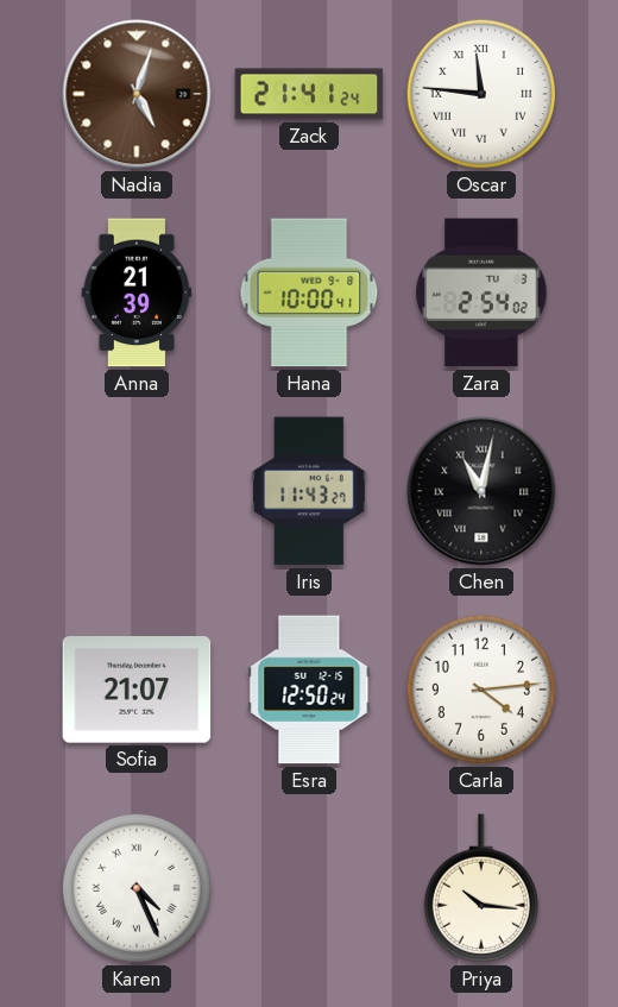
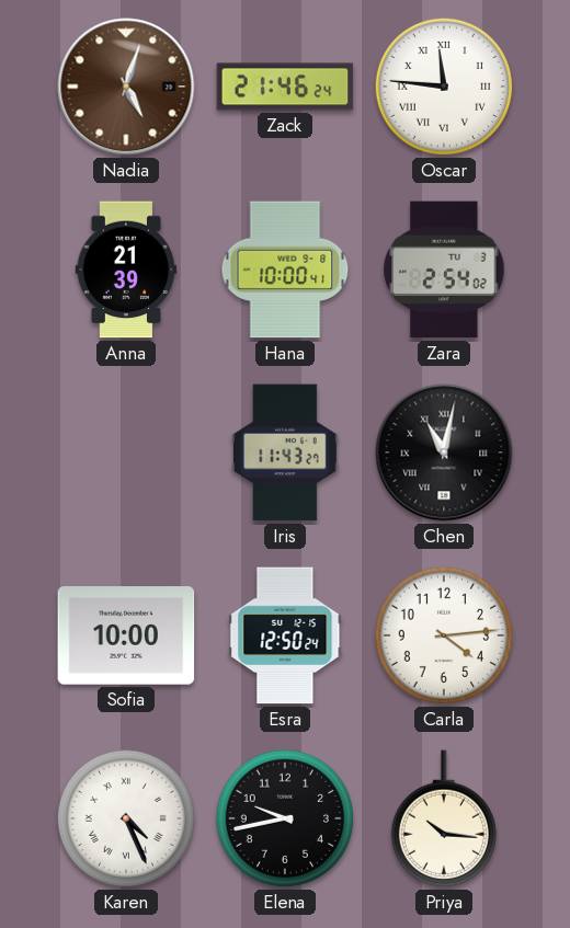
Zack: 21:41 -> 21:46
Sofia: 21:07 -> 10:00
Elena: none -> 9:43
